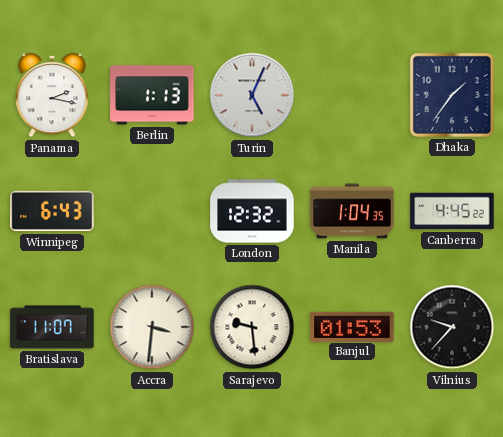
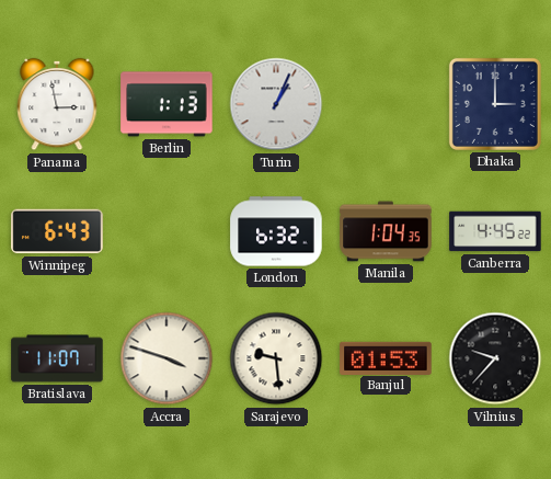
Panama: 2:17 -> 2:58
Turin: 5:04 -> 1:04
Dhaka: 1:36 -> 3:00
London: 12:32 -> 6:32
Accra: 3:31 -> 3:48
